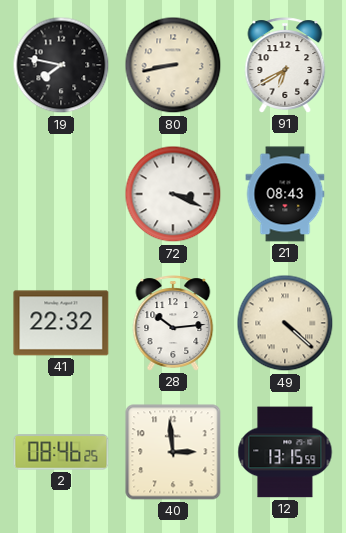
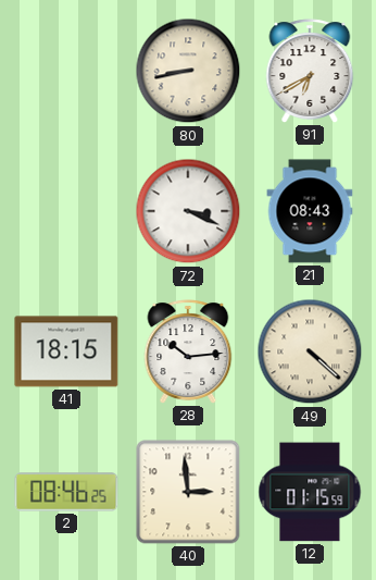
19: 7:47 -> none
41: 22:32 -> 18:15
12: 13:15 -> 01:15
